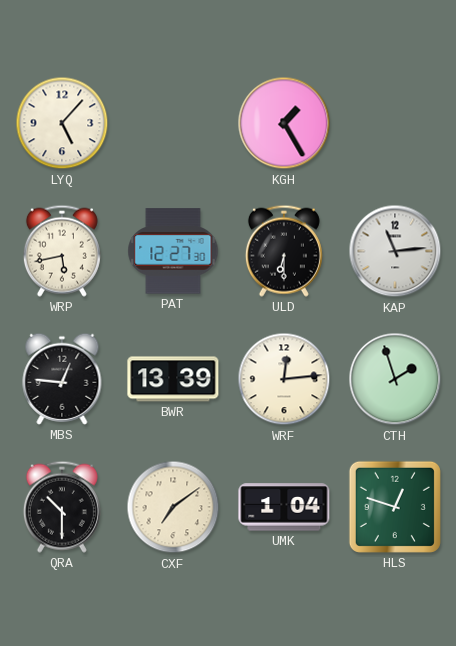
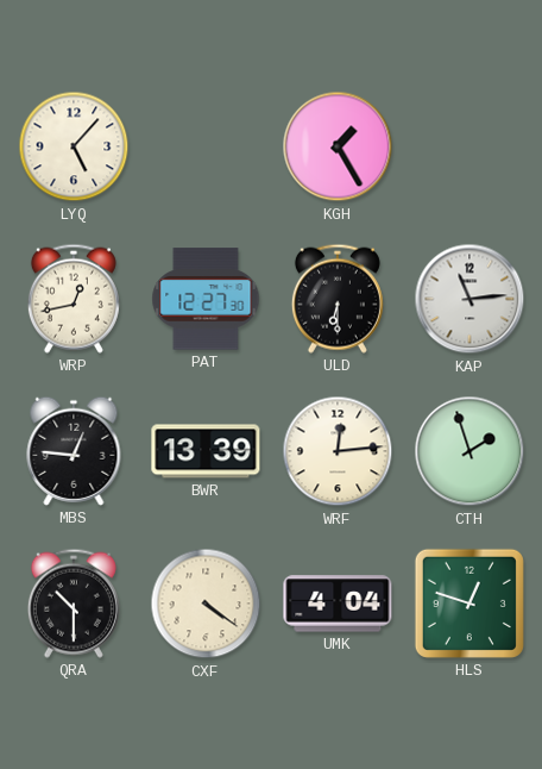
WRP: 5:43 -> 12:43
CXF: 7:09 -> 4:21
UMK: 1:04 -> 4:04
